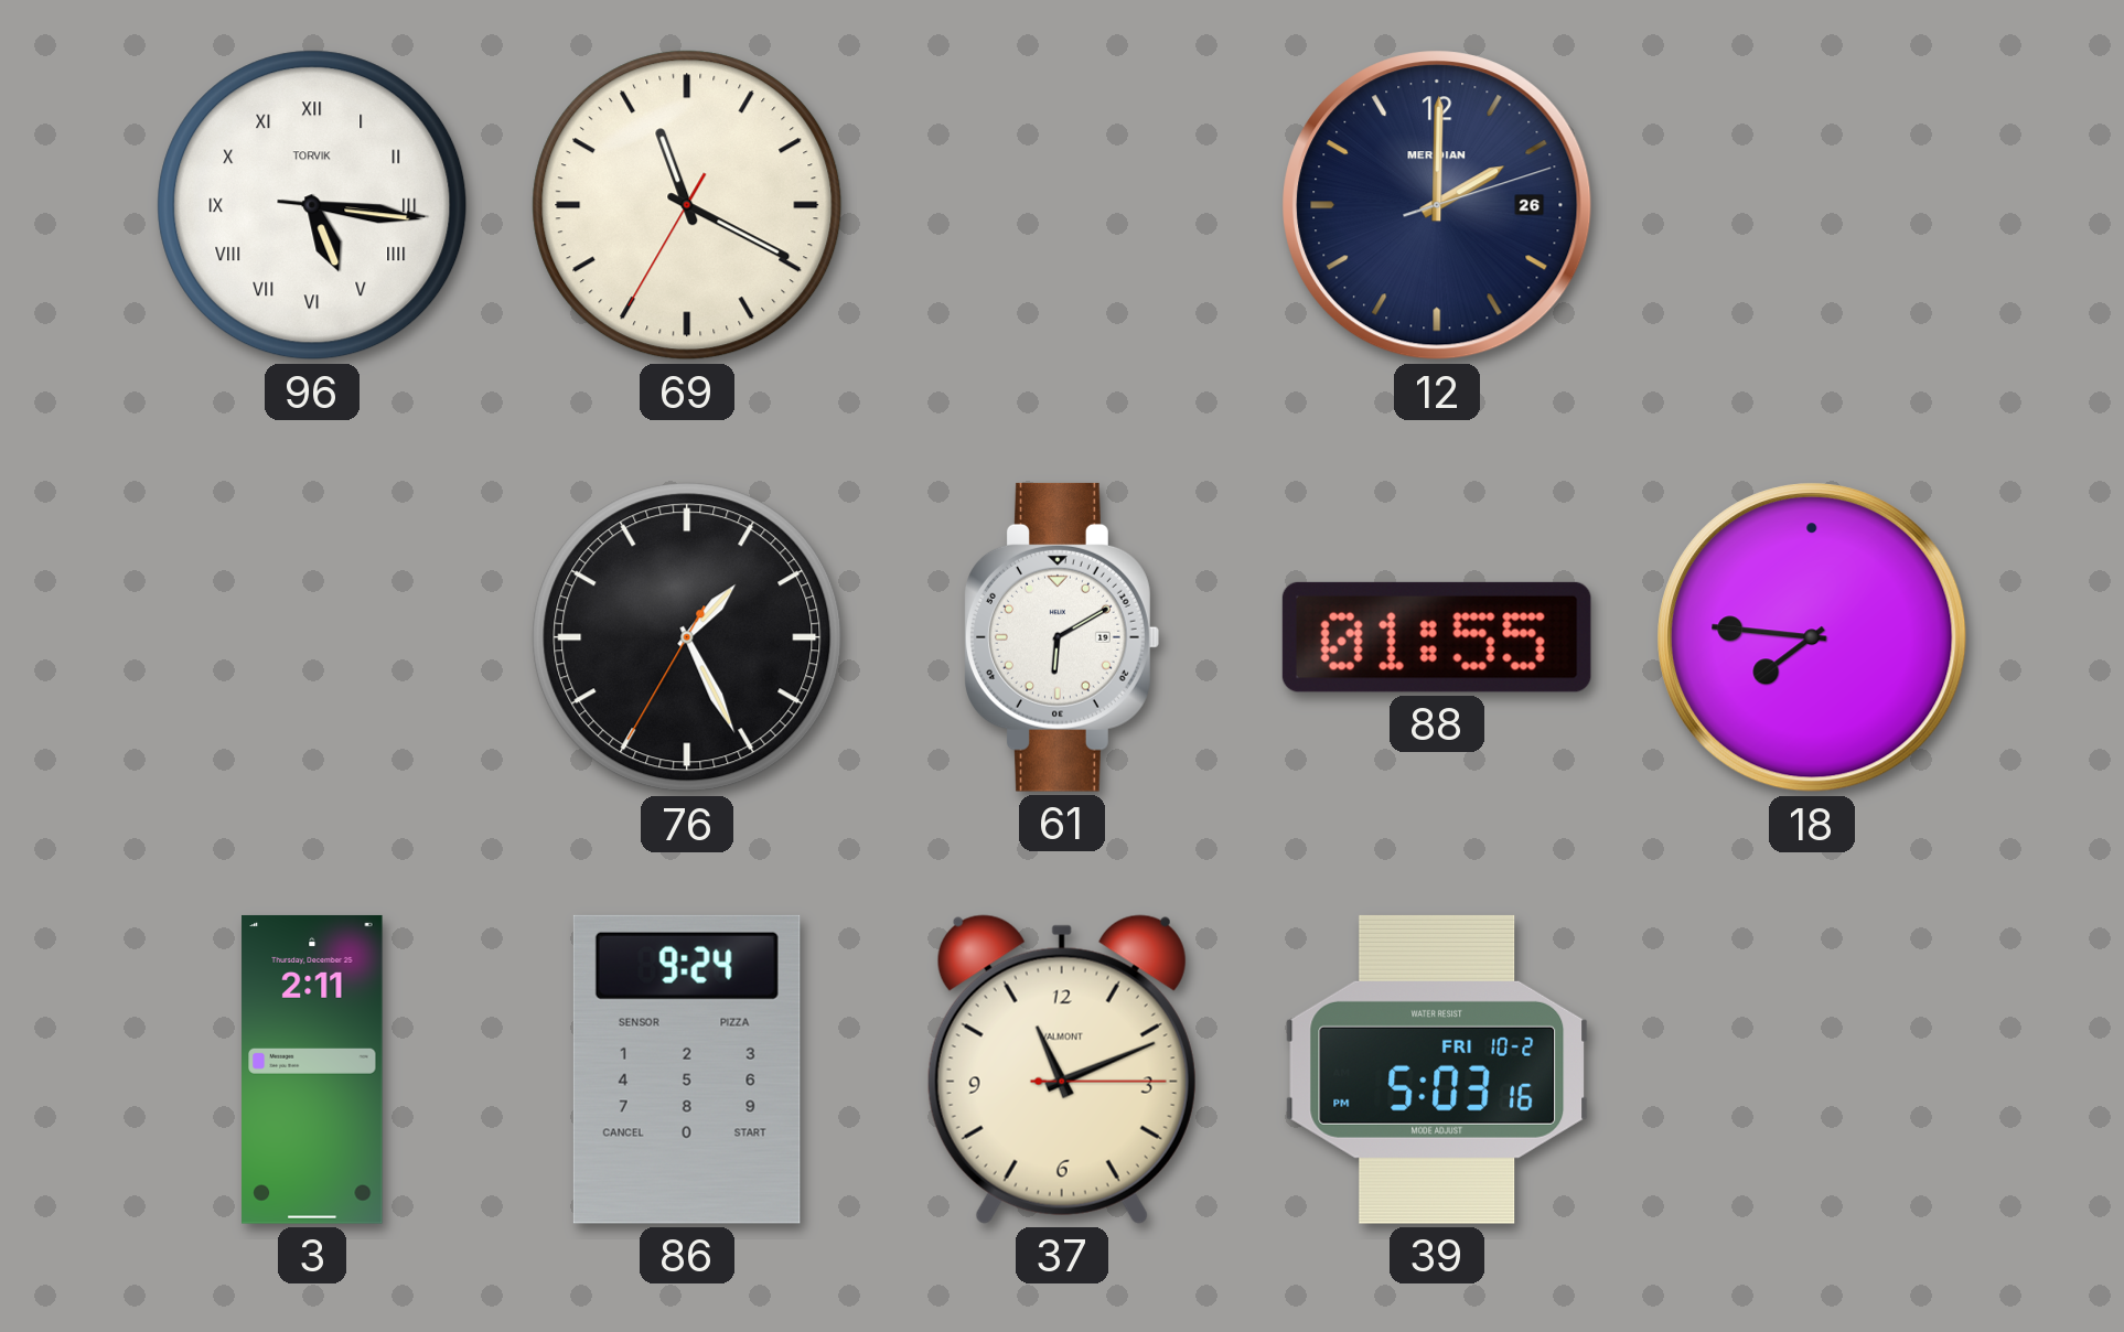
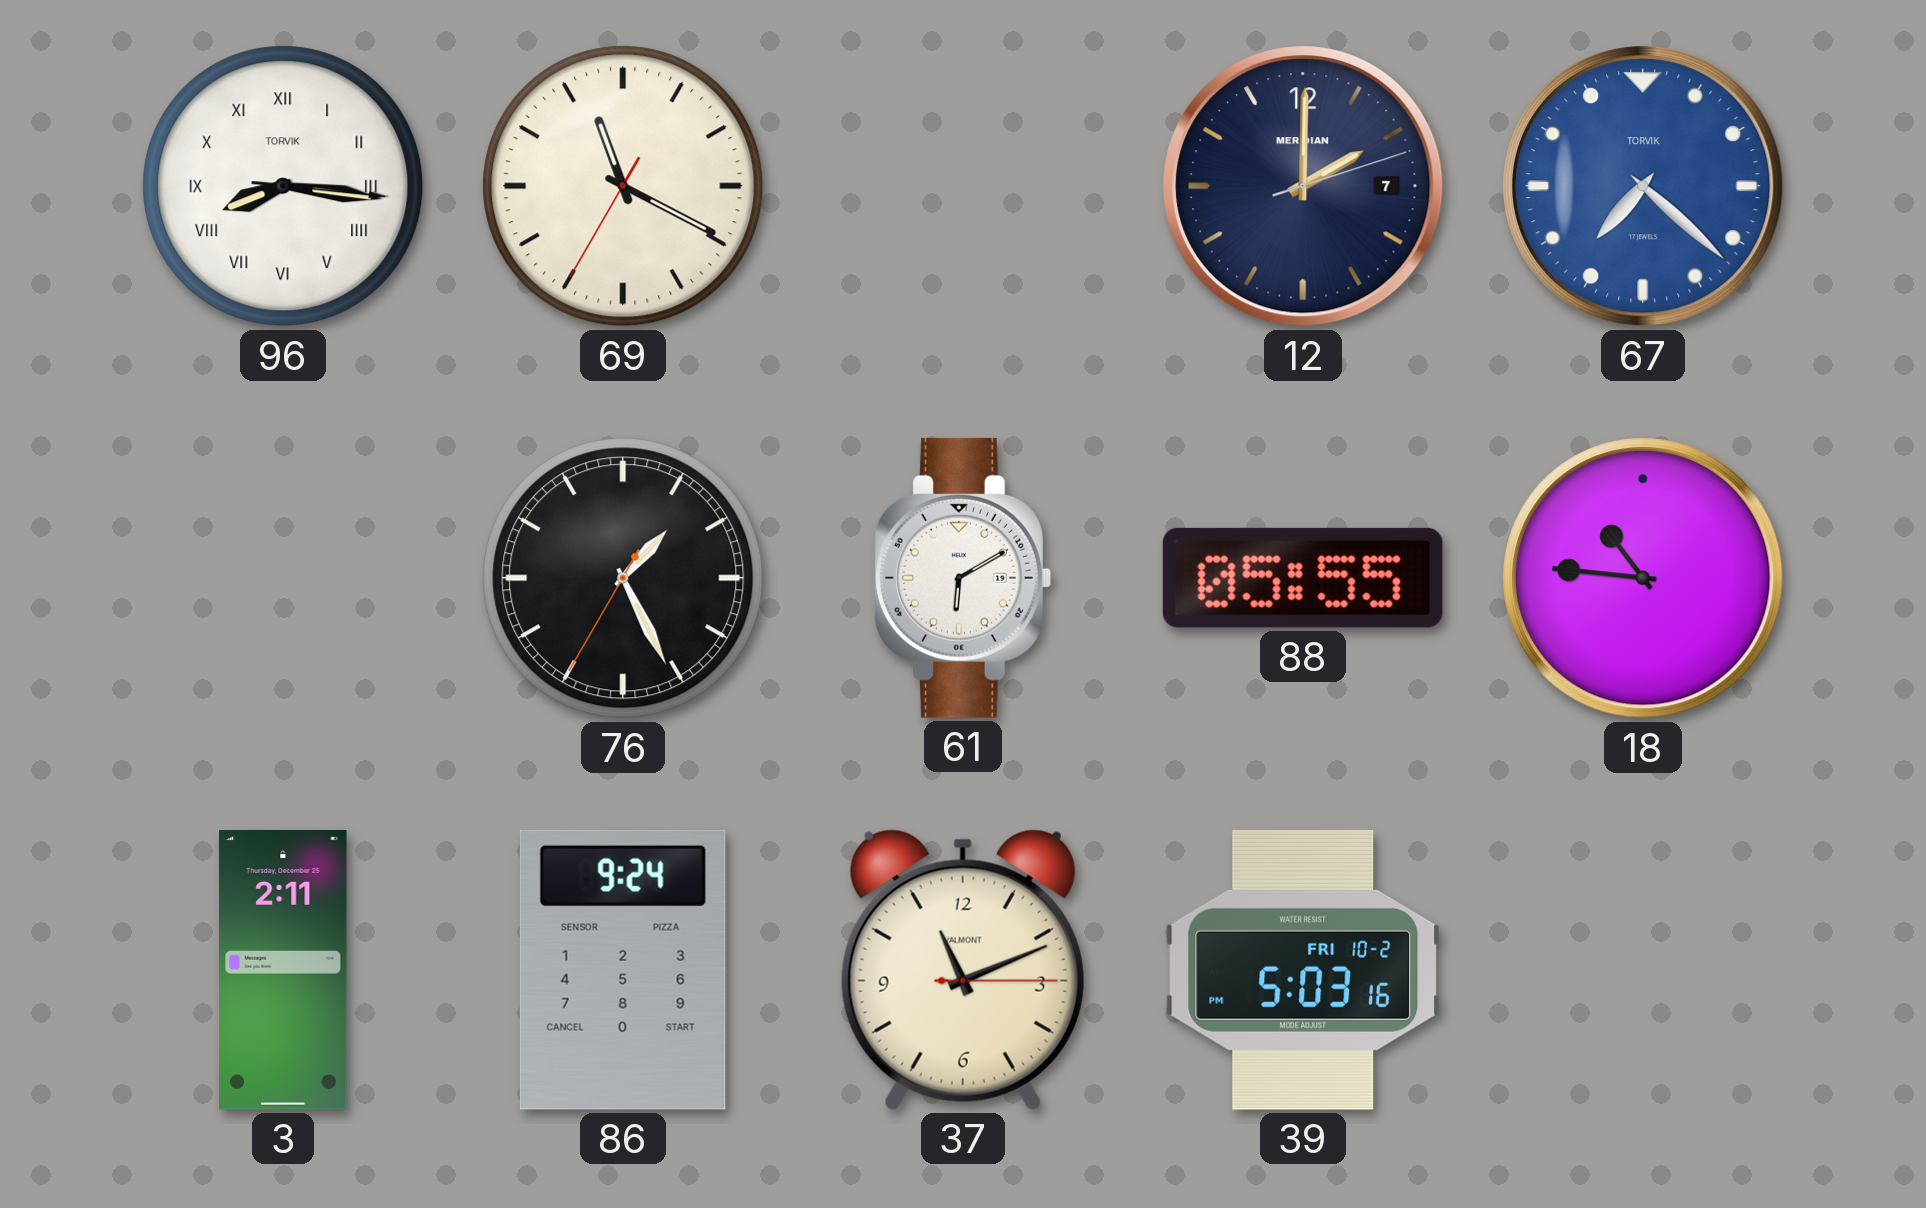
96: 5:16 -> 8:16
12 date: 26 -> 7
67: none -> 7:22
88: 01:55 -> 05:55
18: 7:46 -> 10:46
